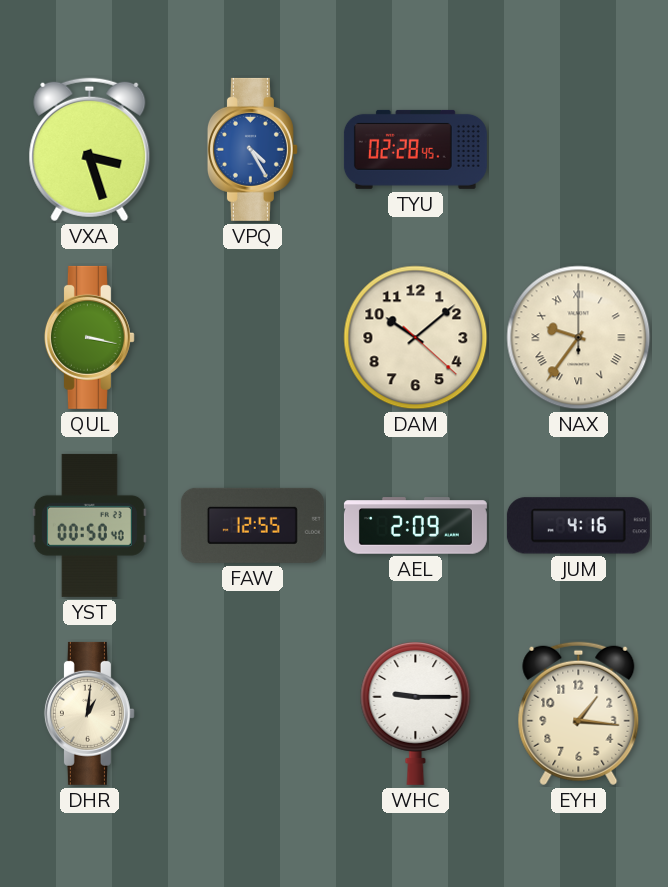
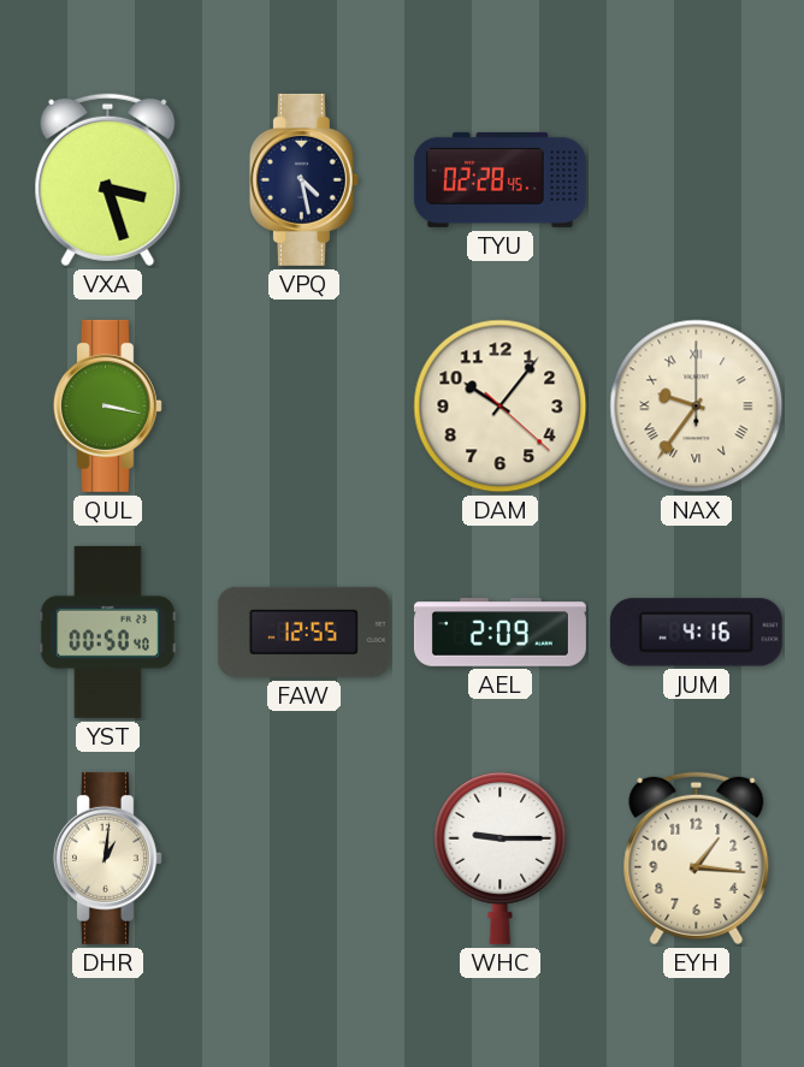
VPQ: 4:25 -> 4:28
VPQ dial: blue -> navy
DAM: 10:08 -> 10:06
